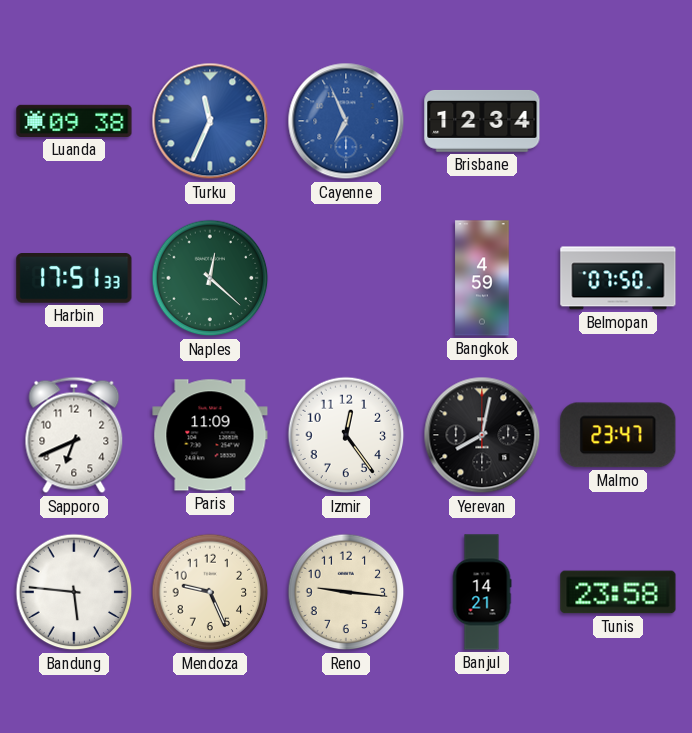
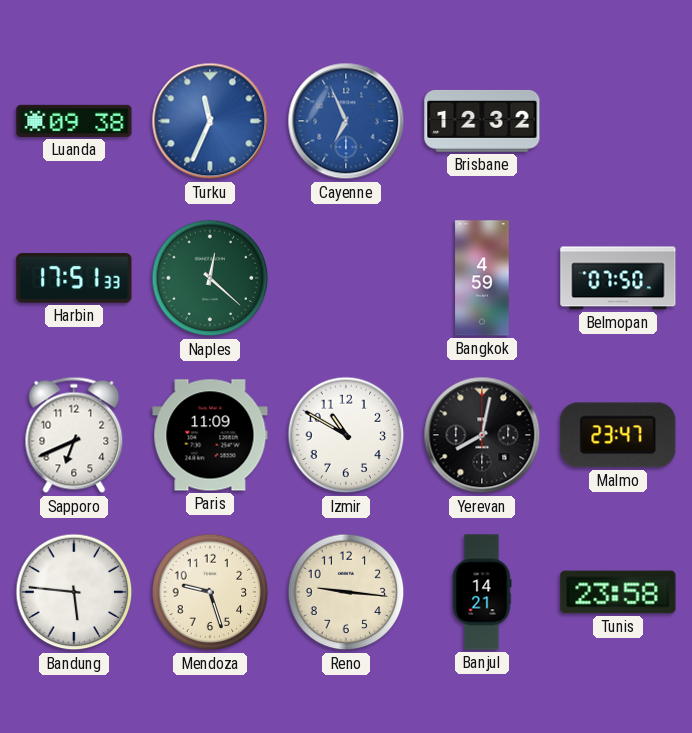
Brisbane: 12:34 -> 12:32
Izmir: 12:24 -> 10:50
Mendoza: 9:26 -> 9:27
